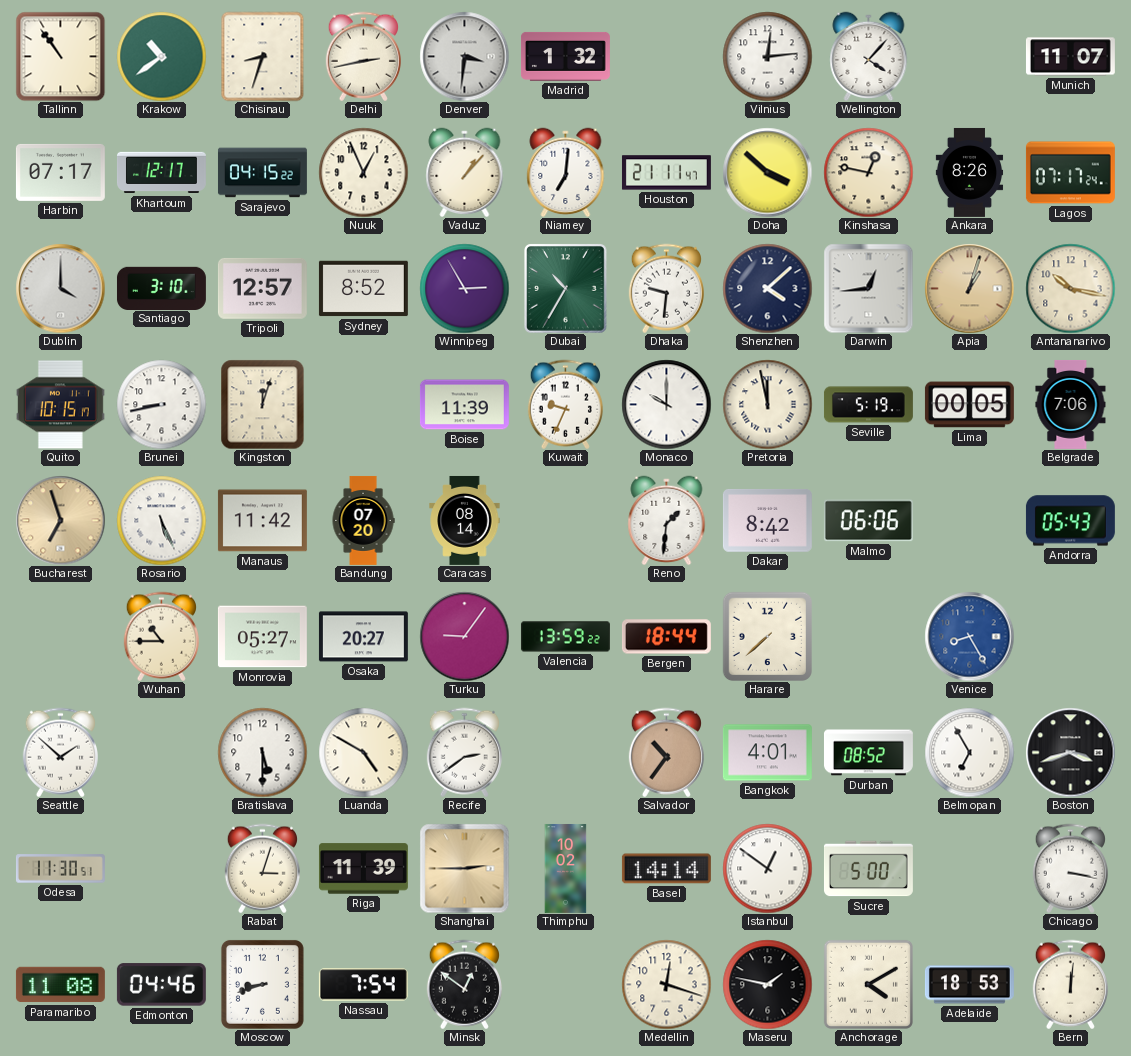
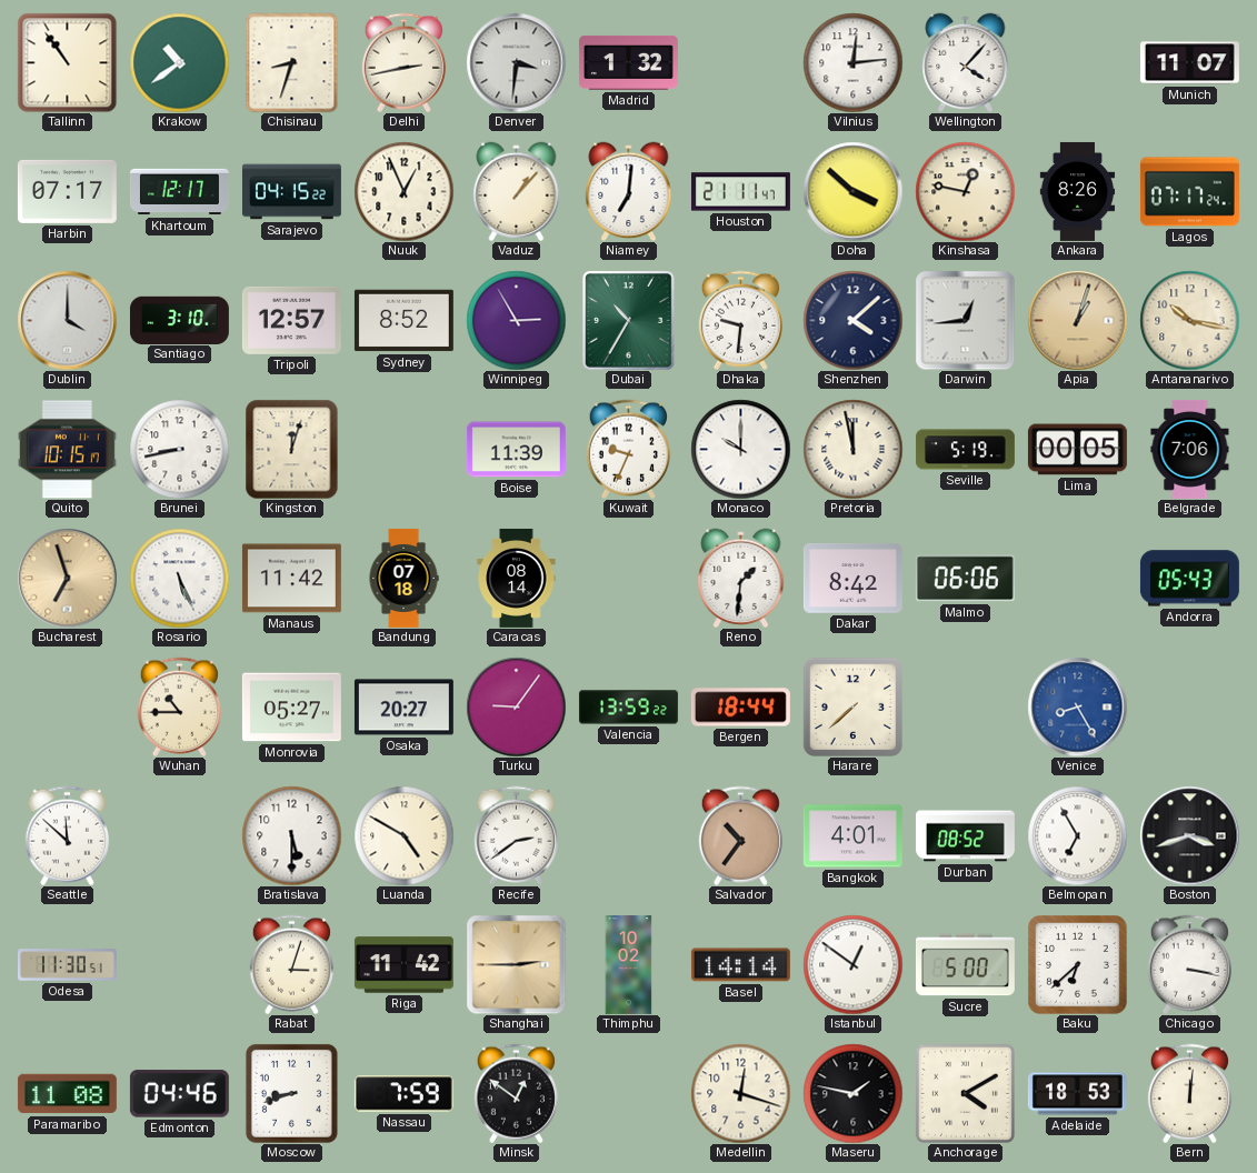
Bandung: 07:20 -> 07:18
Seattle: 1:52 -> 11:52
Riga: 11:39 -> 11:42
Baku: none -> 6:38
Nassau: 7:54 -> 7:59
